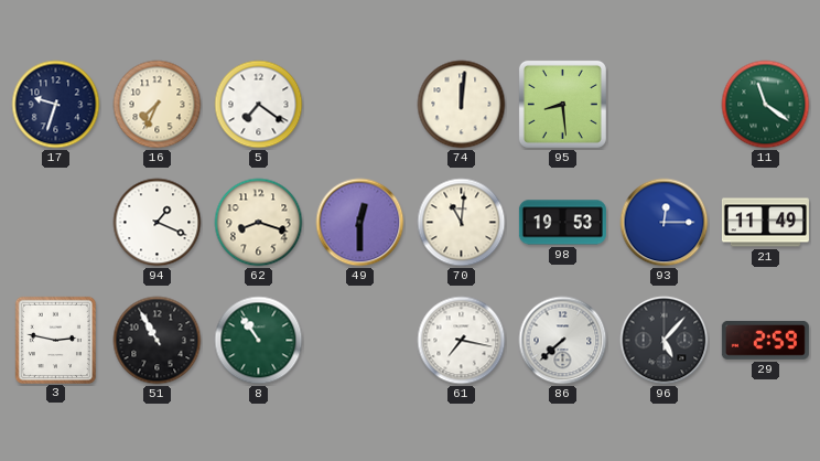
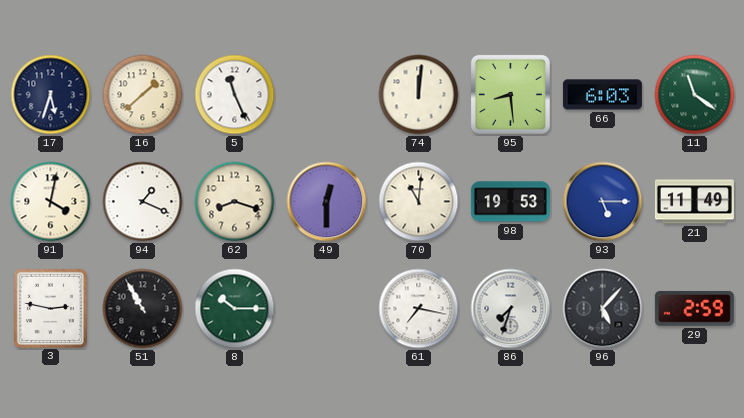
17: 9:33 -> 5:33
16: 7:34 -> 1:38
5: 7:21 -> 11:26
66: none -> 6:03
91: none -> 4:02
93: 12:15 -> 5:15
8: 10:54 -> 10:15
86: 7:38 -> 7:33
